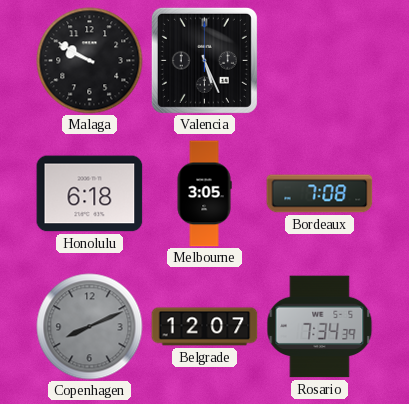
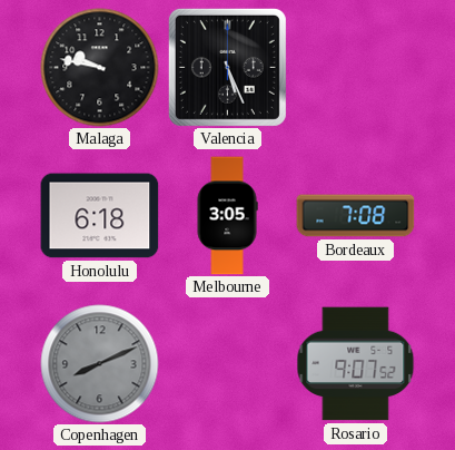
Malaga: 9:50 -> 9:47
Belgrade: 12:07 -> none
Rosario: 7:34 -> 9:07
